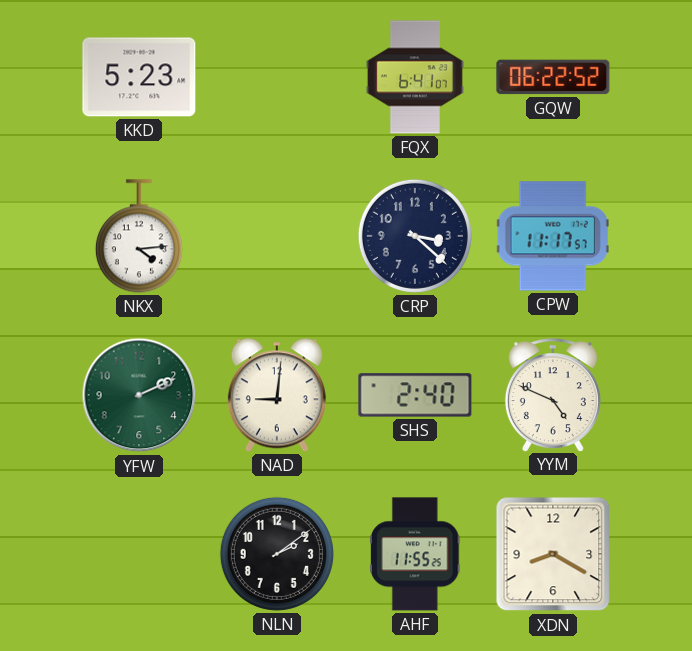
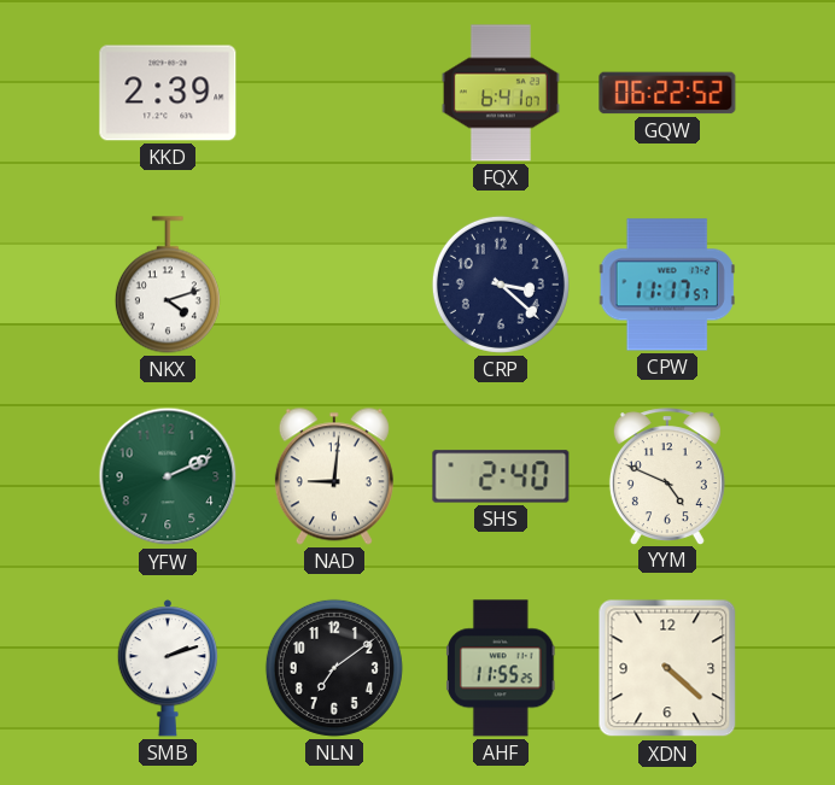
KKD: 5:23 -> 2:39
NKX: 4:14 -> 4:12
SMB: none -> 2:12
NLN: 2:09 -> 7:09
XDN: 8:20 -> 4:22
